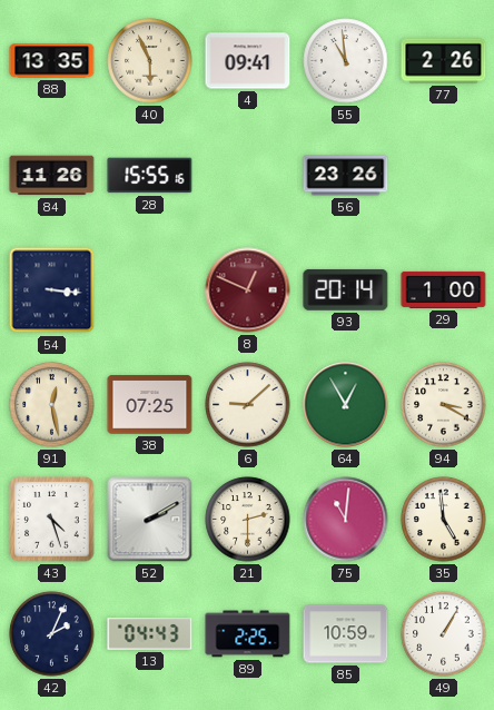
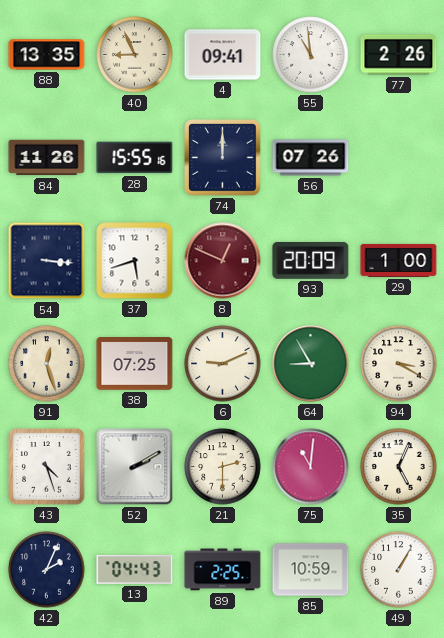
40: 5:56 -> 8:56
74: none -> 12:00
56: 23:26 -> 07:26
37: none -> 5:42
93: 20:14 -> 20:09
91: 12:28 -> 12:27
6: 9:08 -> 9:11
64: 12:55 -> 8:55
35: 4:59 -> 5:04
